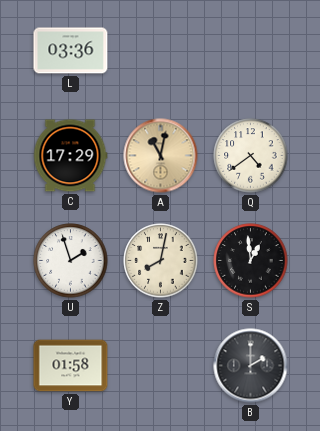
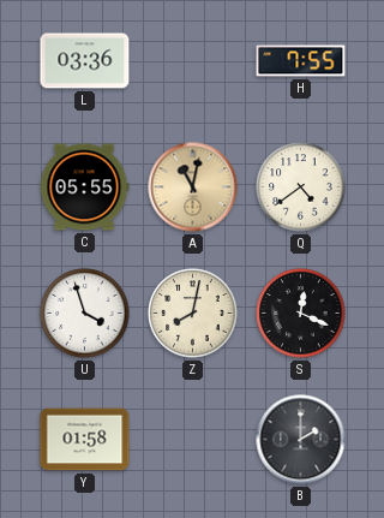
H: none -> 7:55
C: 17:29 -> 05:55
U: 1:57 -> 3:57
S: 12:59 -> 12:19
